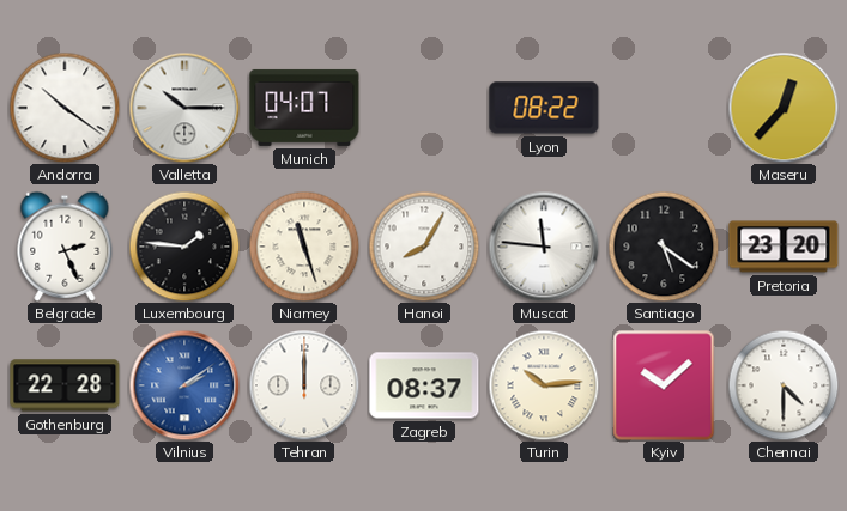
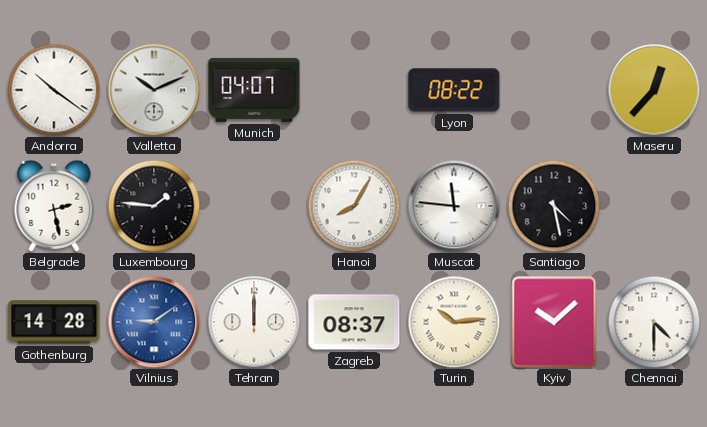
Valletta: 10:15 -> 10:11
Belgrade: 2:26 -> 2:28
Niamey: 11:27 -> none
Santiago: 5:21 -> 4:28
Pretoria: 23:20 -> none
Gothenburg: 22:28 -> 14:28
Vilnius: 2:09 -> 9:09
